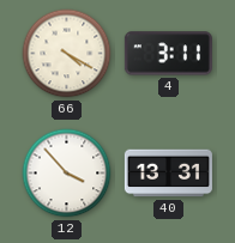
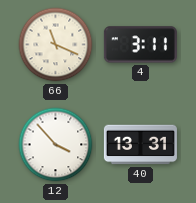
66: 4:20 -> 11:19
